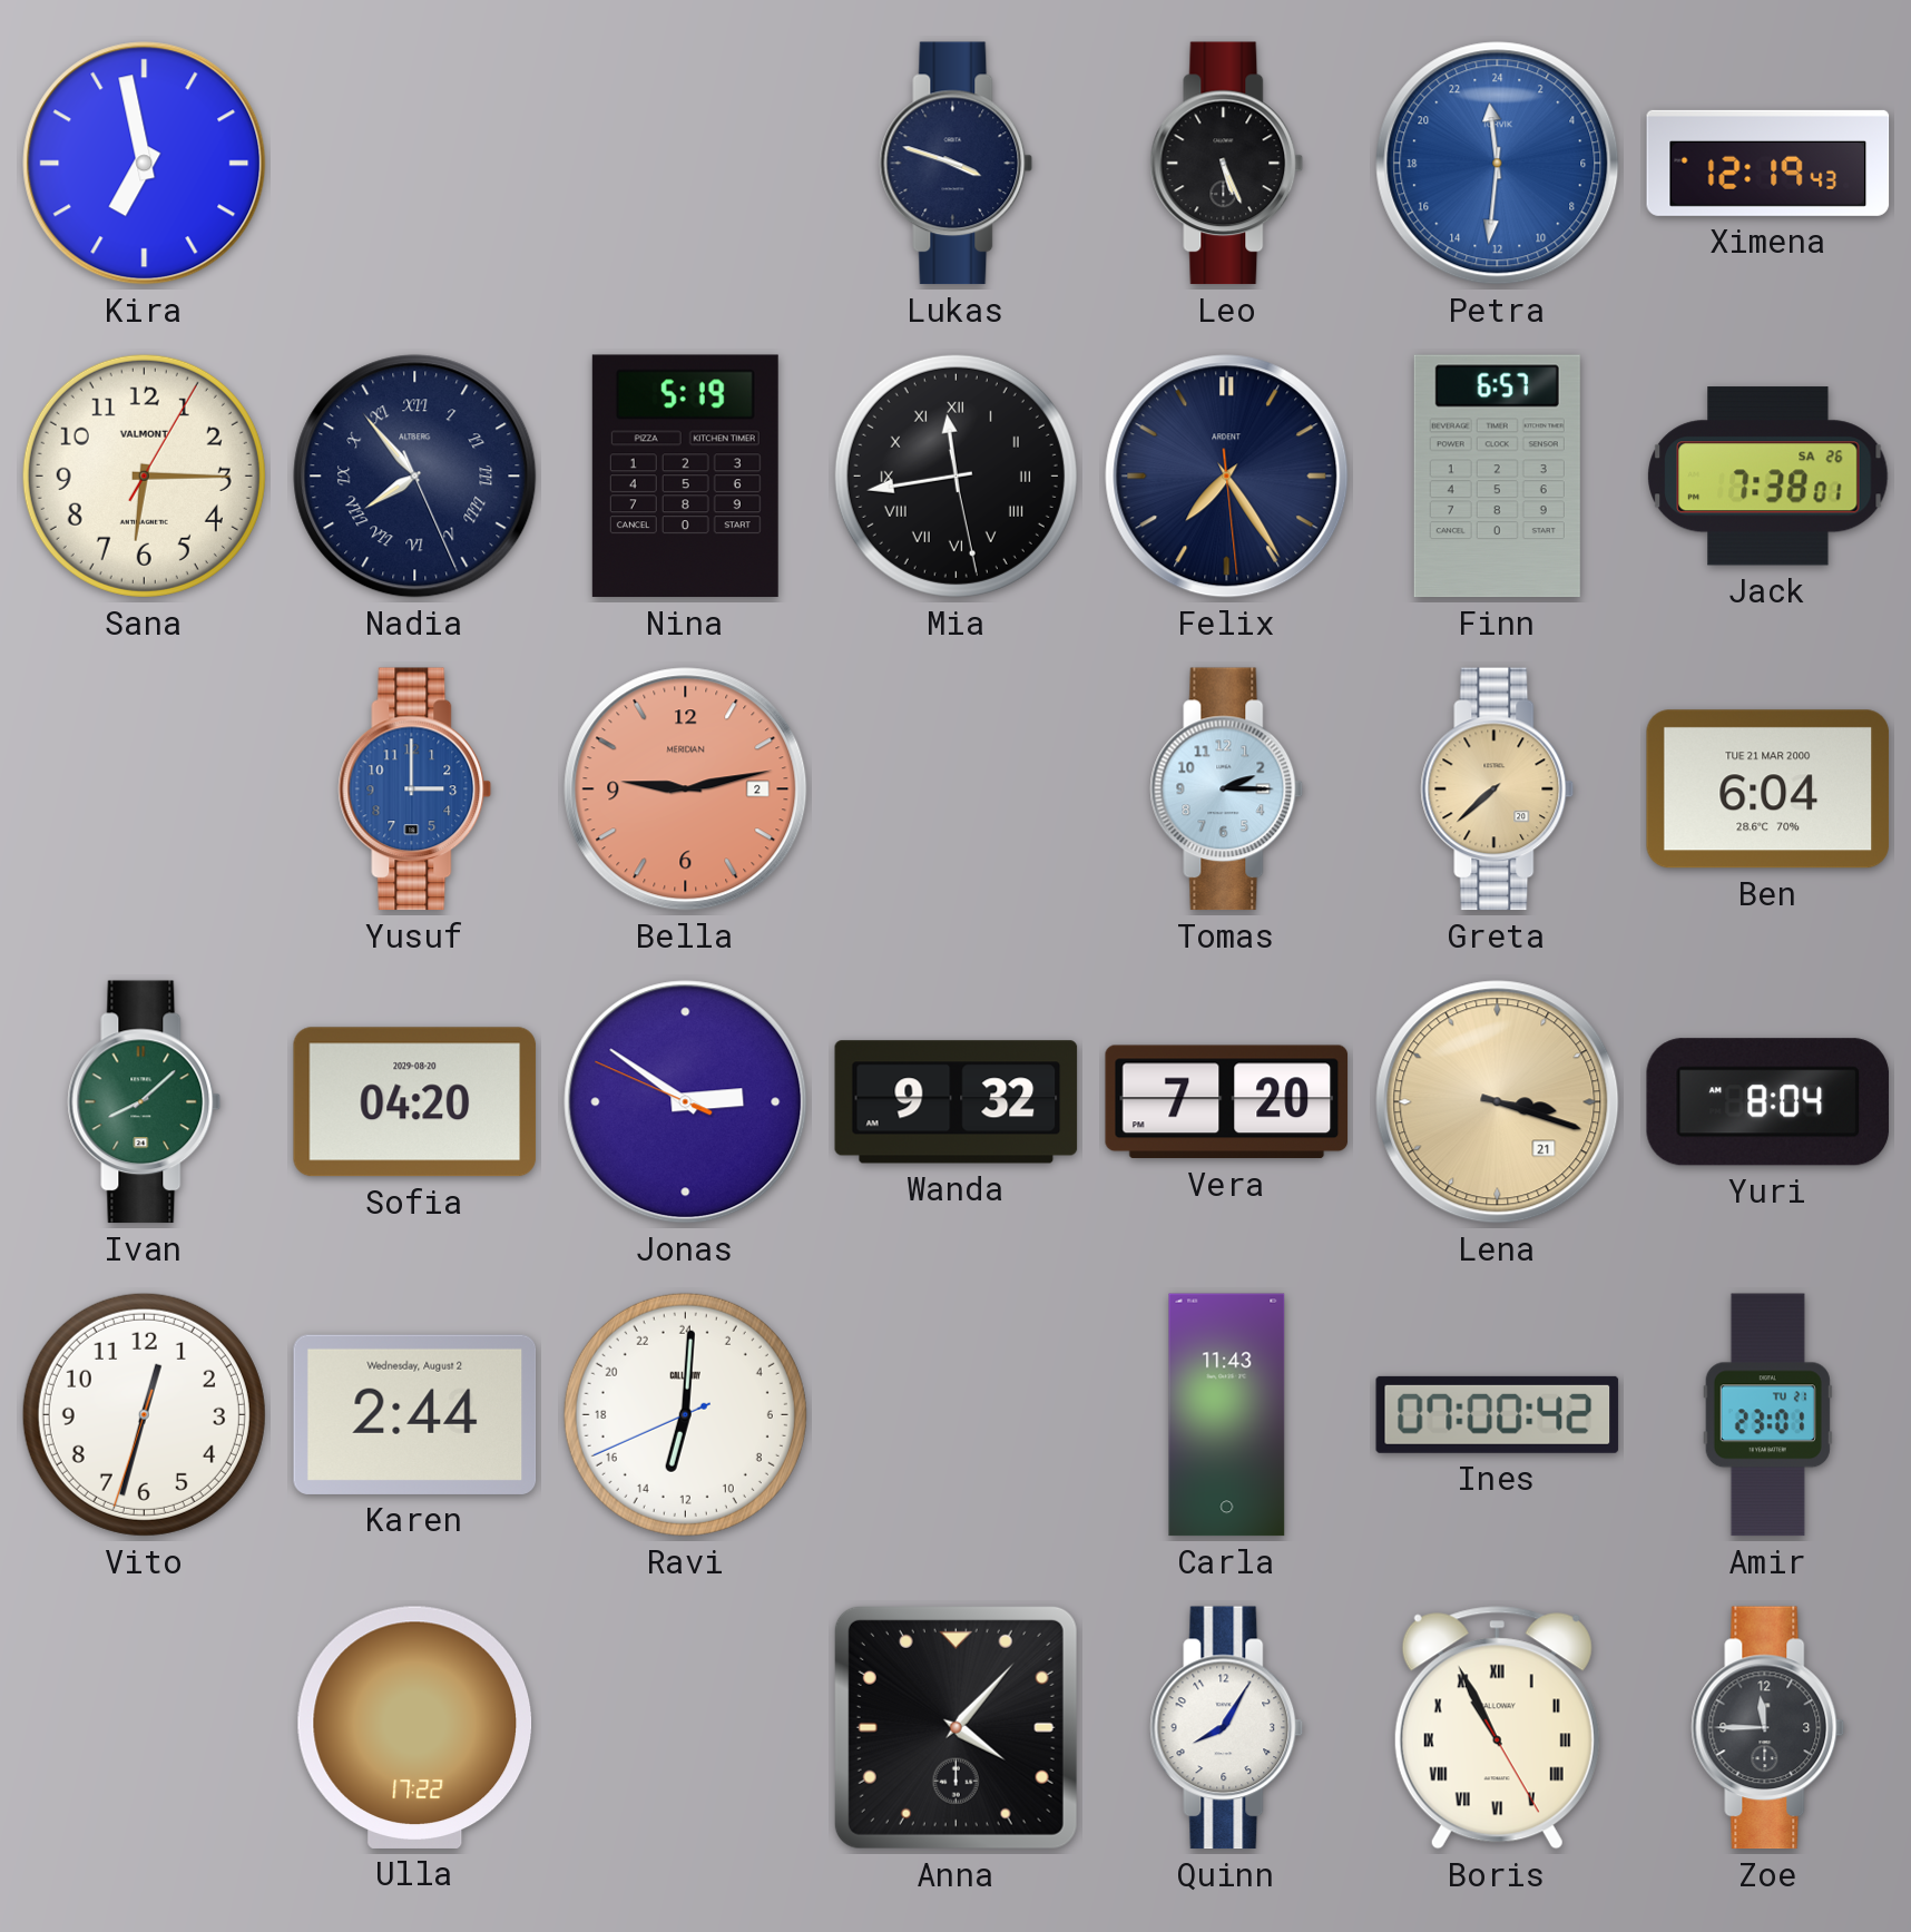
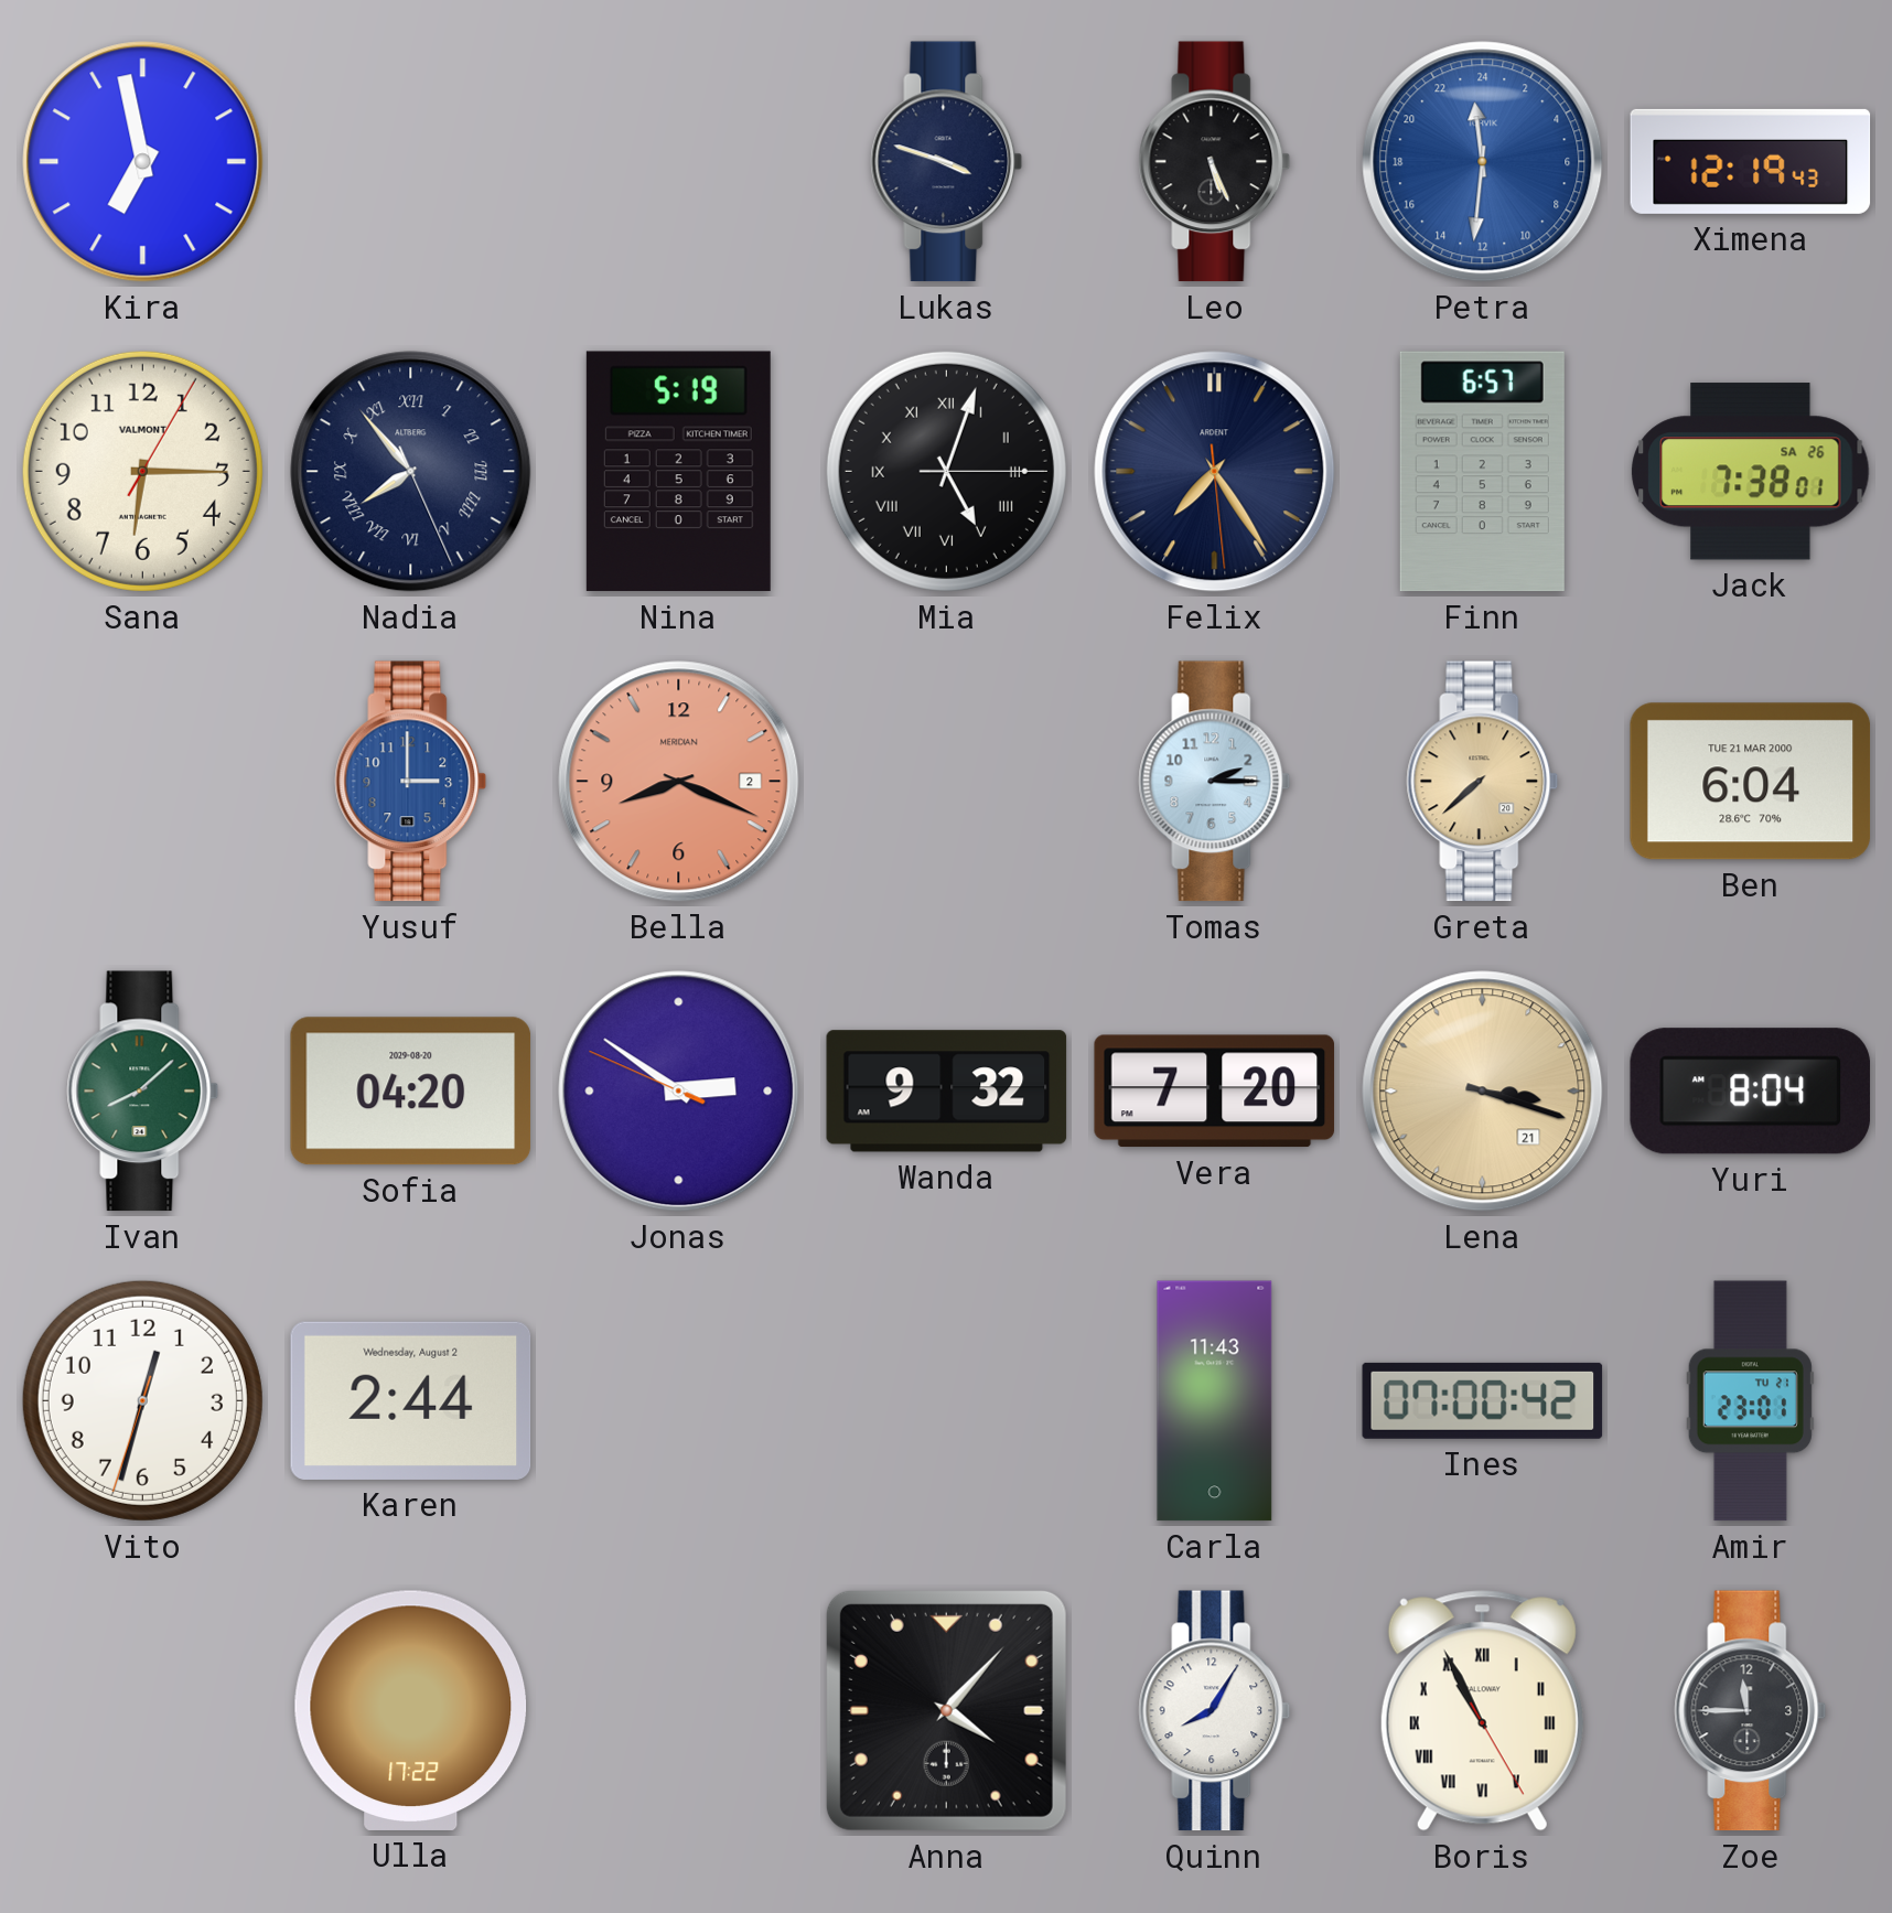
Mia: 11:43 -> 5:03
Bella: 9:13 -> 8:19
Ravi: 13:00 -> none
